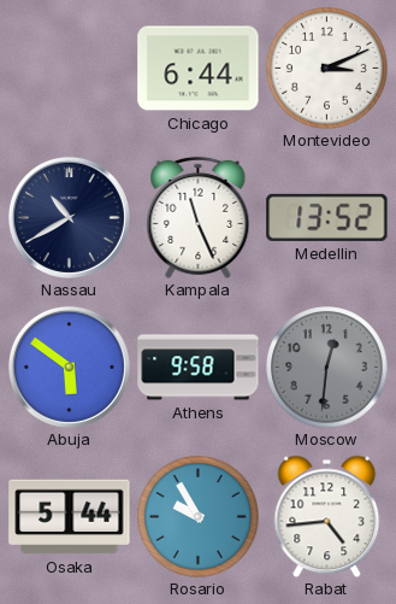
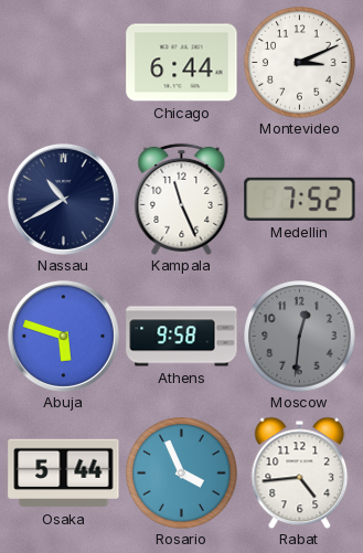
Medellin: 13:52 -> 7:52
Abuja: 5:51 -> 5:48
Rosario: 9:55 -> 3:56
